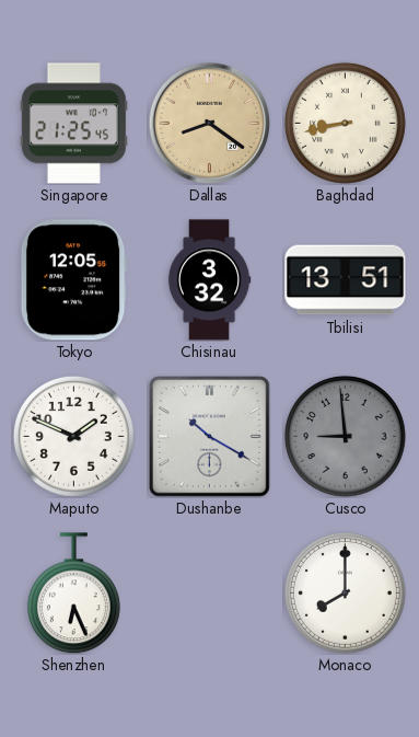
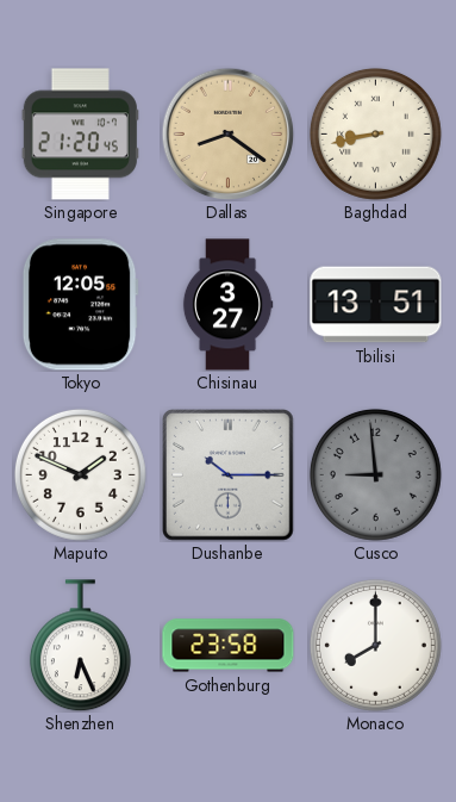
Singapore: 21:25 -> 21:20
Chisinau: 3:32 -> 3:27
Dushanbe: 10:20 -> 10:15
Gothenburg: none -> 23:58
